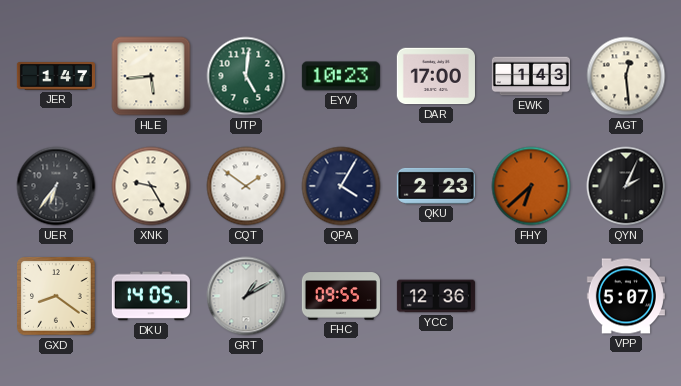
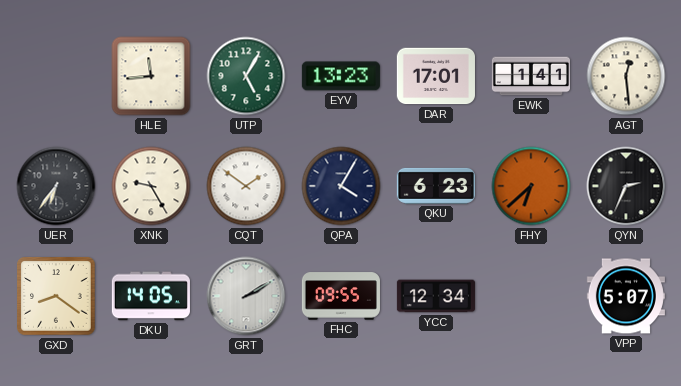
JER: 1:47 -> none
HLE: 5:44 -> 11:44
UTP: 5:01 -> 5:05
EYV: 10:23 -> 13:23
DAR: 17:00 -> 17:01
EWK: 1:43 -> 1:41
QKU: 2:23 -> 6:23
QYN: 2:04 -> 2:34
GRT: 1:10 -> 2:10
YCC: 12:36 -> 12:34
